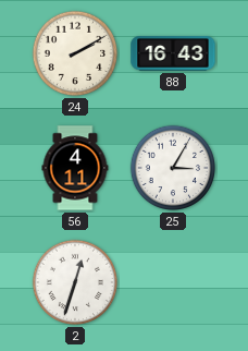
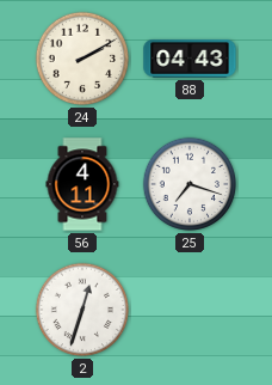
88: 16:43 -> 04:43
25: 3:05 -> 7:18
